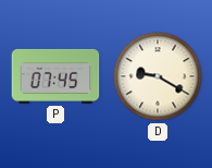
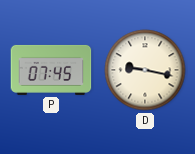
D: 9:20 -> 9:17
